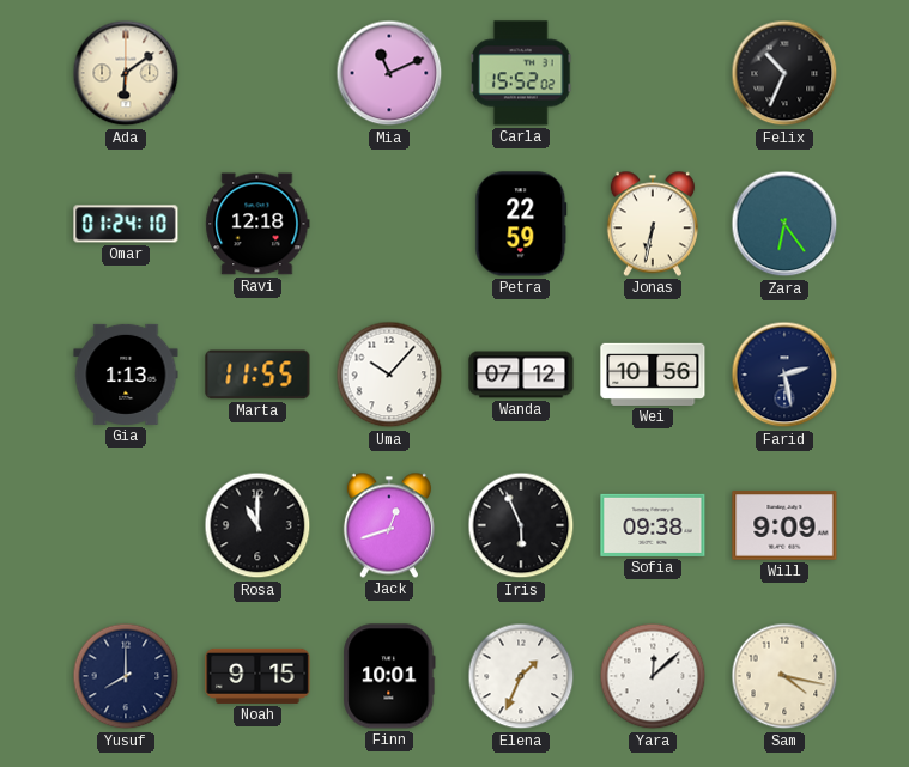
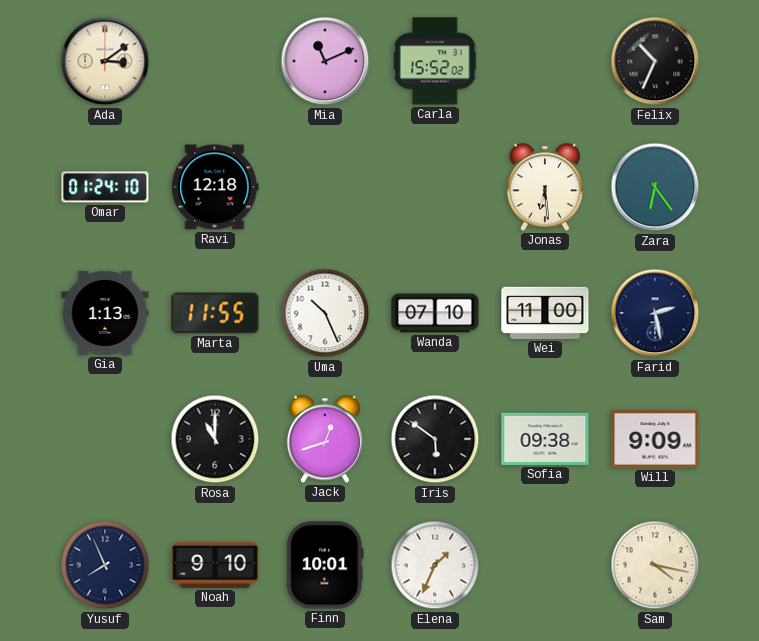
Ada: 6:09 -> 3:09
Petra: 22:59 -> none
Jonas: 6:32 -> 6:29
Uma: 10:07 -> 10:26
Wanda: 07:12 -> 07:10
Wei: 10:56 -> 11:00
Iris: 5:56 -> 5:51
Yusuf: 8:00 -> 7:56
Noah: 9:15 -> 9:10
Yara: 12:08 -> none
